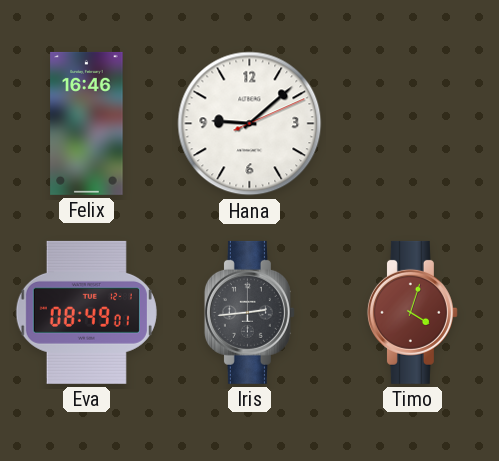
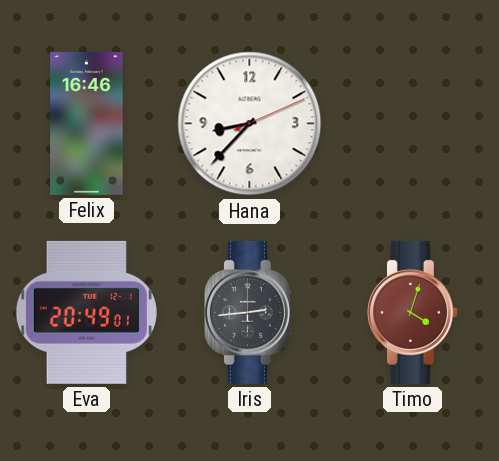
Hana: 9:08 -> 8:37
Eva: 08:49 -> 20:49
